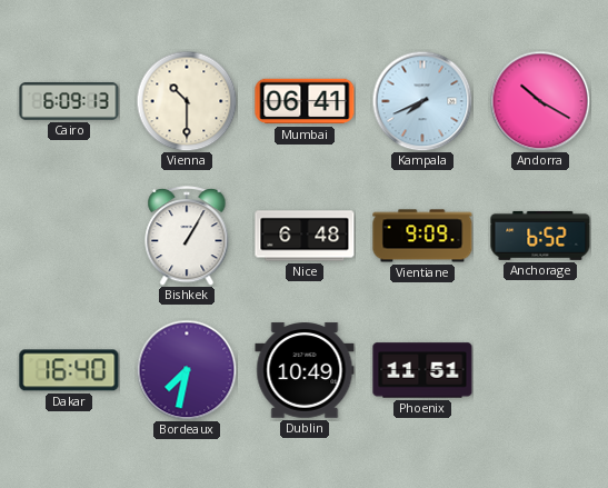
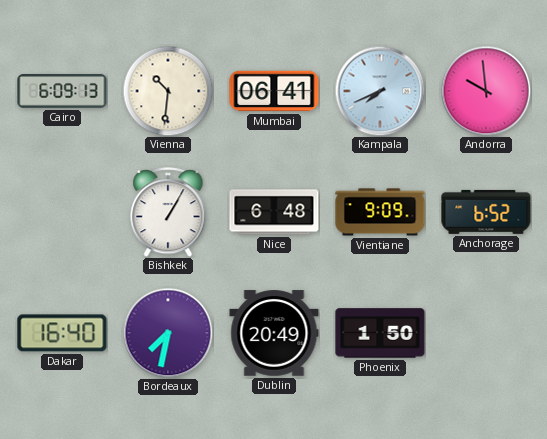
Vienna: 10:30 -> 10:31
Andorra: 10:20 -> 9:59
Dublin: 10:49 -> 20:49
Phoenix: 11:51 -> 1:50
